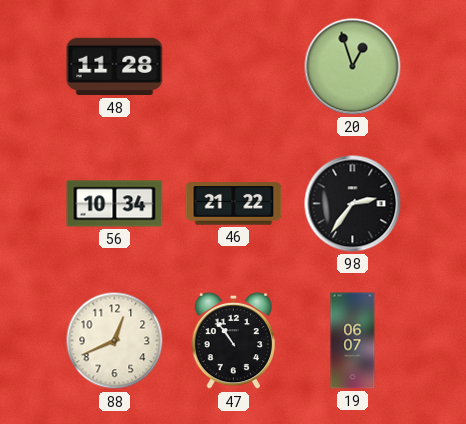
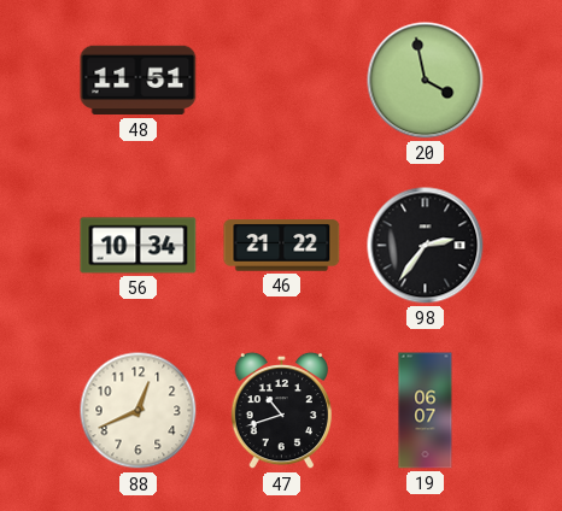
48: 11:28 -> 11:51
20: 12:57 -> 3:58
47: 10:54 -> 10:42
